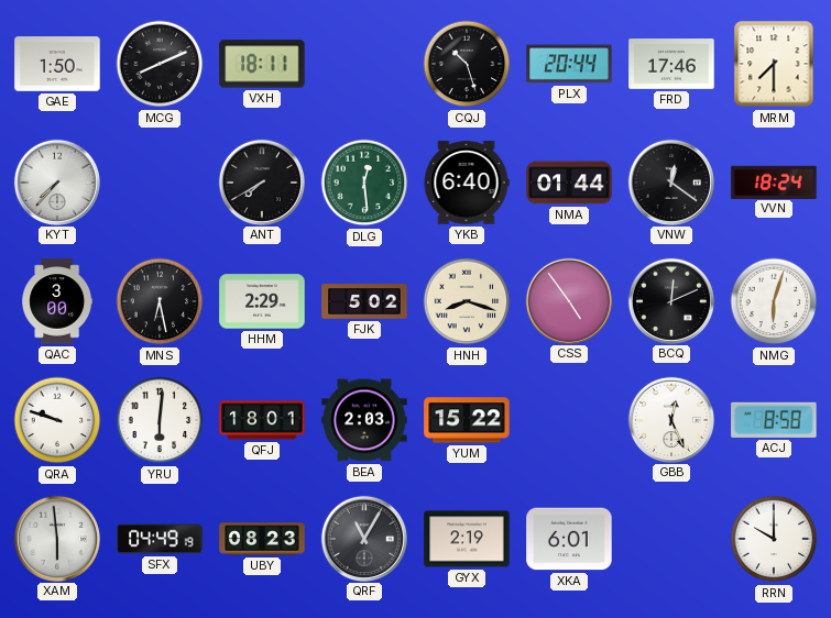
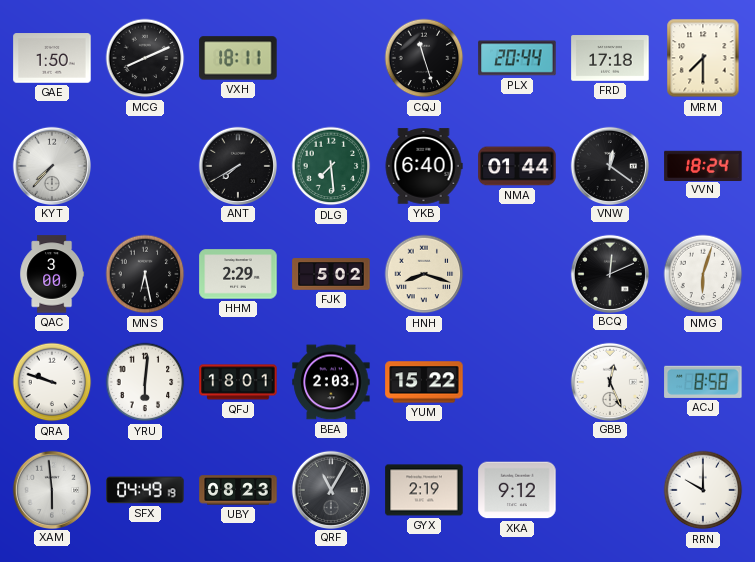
CQJ: 10:27 -> 11:27
FRD: 17:46 -> 17:18
DLG: 12:29 -> 7:29
CSS: 4:54 -> none
XKA: 6:01 -> 9:12
